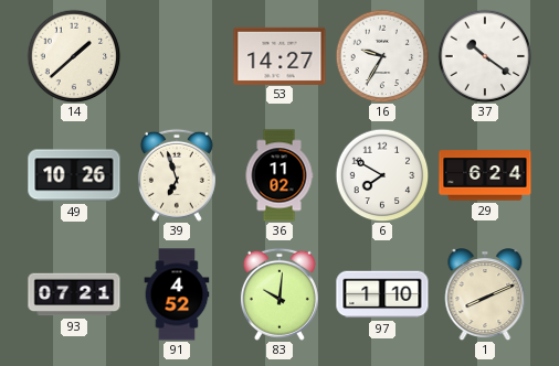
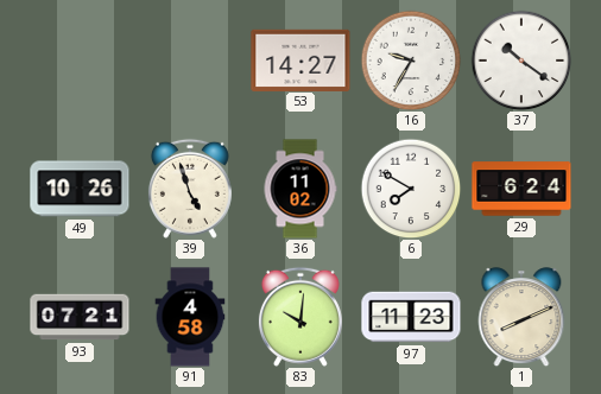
14: 1:38 -> none
39: 6:57 -> 4:57
91: 4:52 -> 4:58
97: 1:10 -> 11:23
